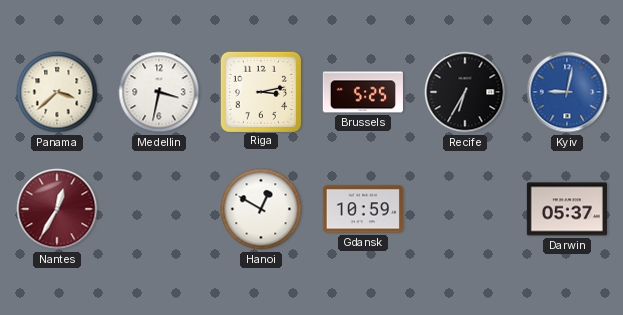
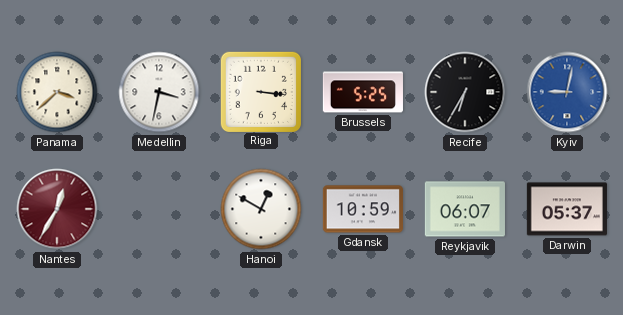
Riga: 3:13 -> 3:16
Reykjavik: none -> 06:07
